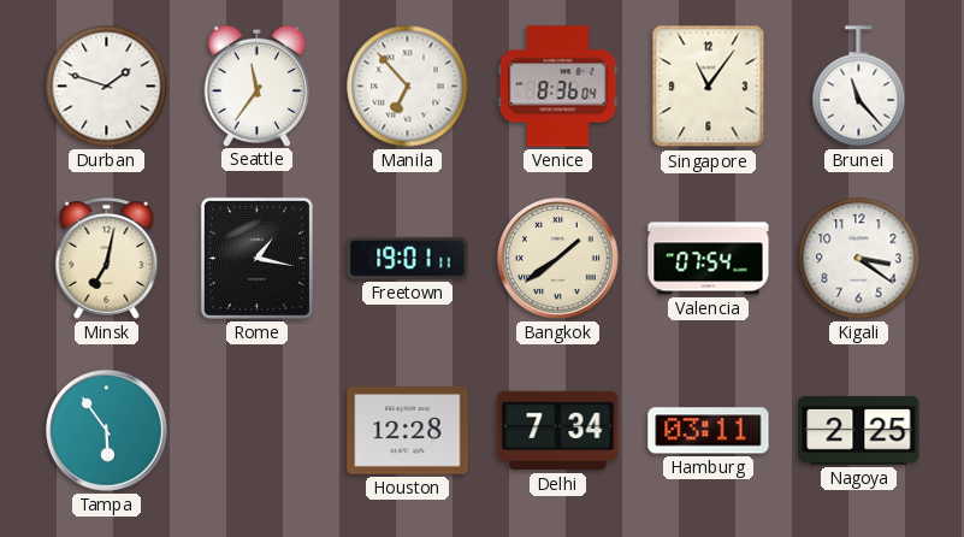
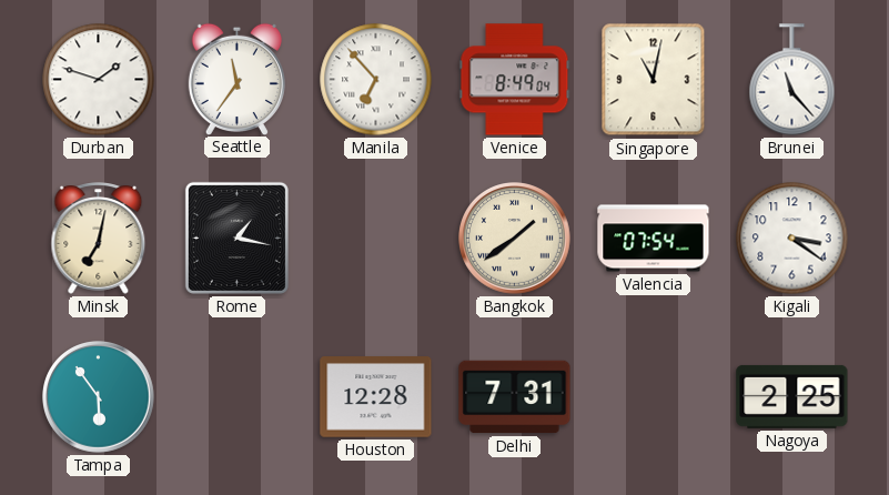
Venice: 8:36 -> 8:49
Singapore: 11:06 -> 11:02
Freetown: 19:01 -> none
Delhi: 7:34 -> 7:31
Hamburg: 03:11 -> none
